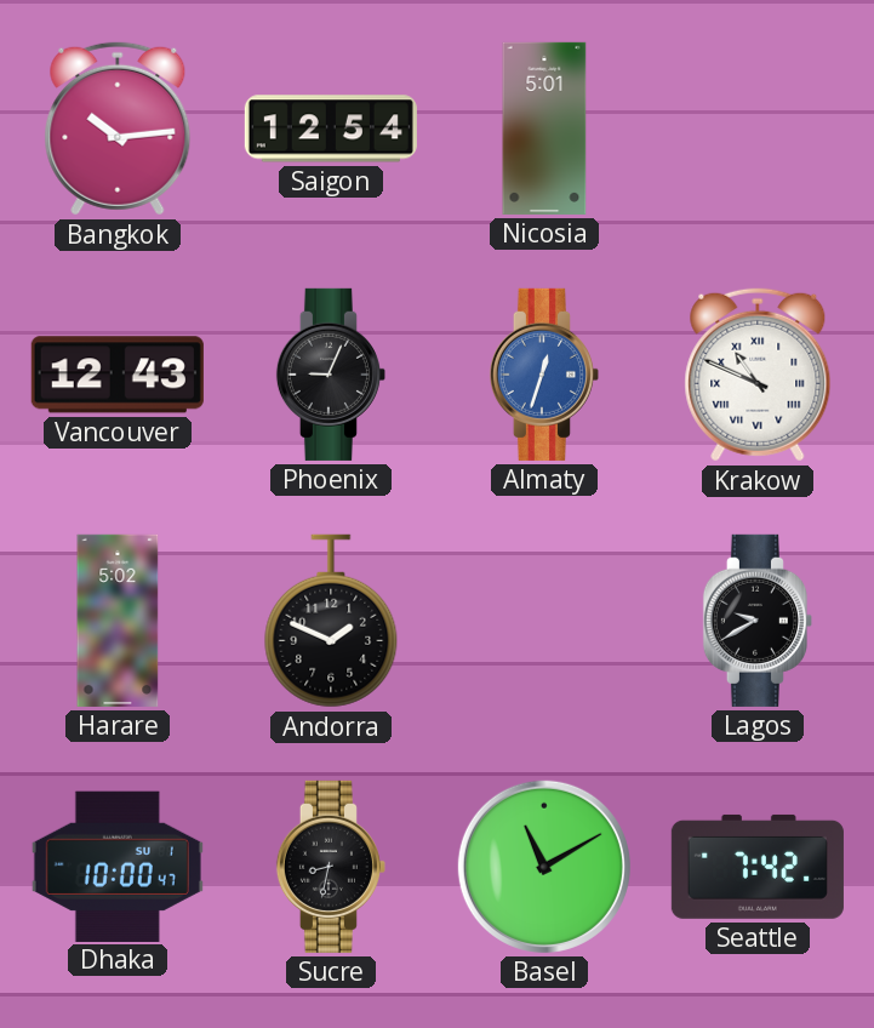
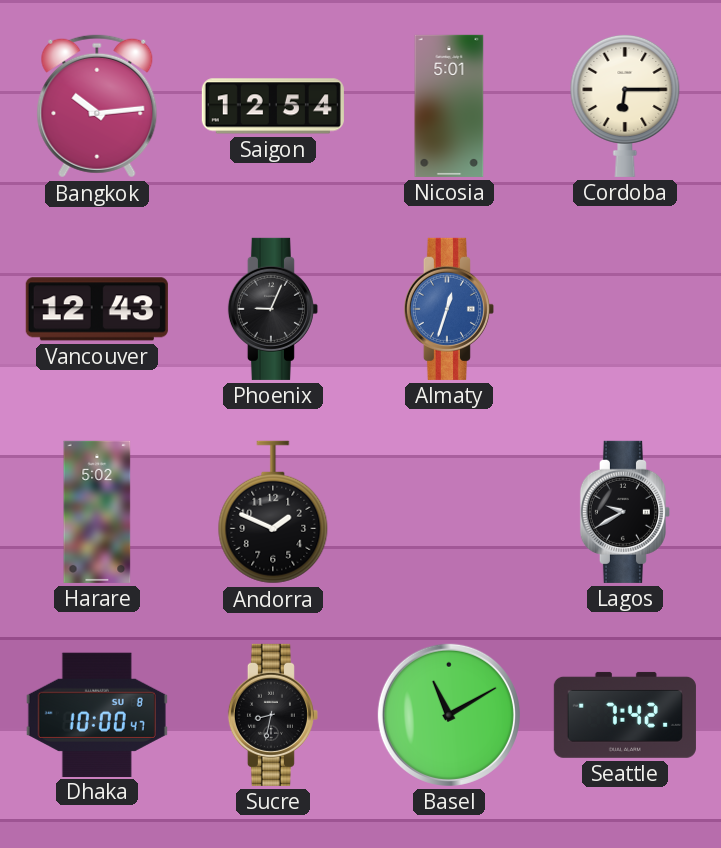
Cordoba: none -> 6:15
Krakow: 10:49 -> none
Dhaka date: SU 1 -> SU 8
